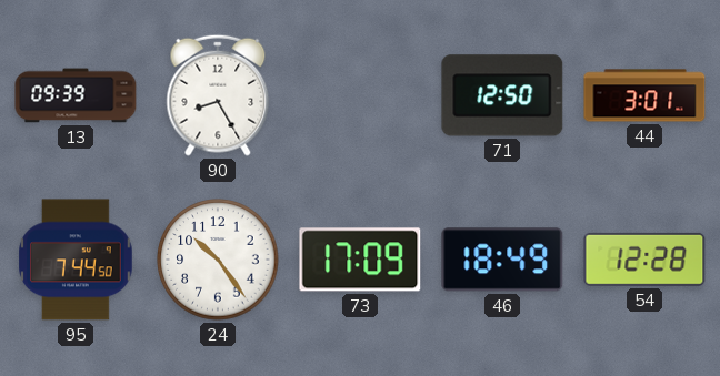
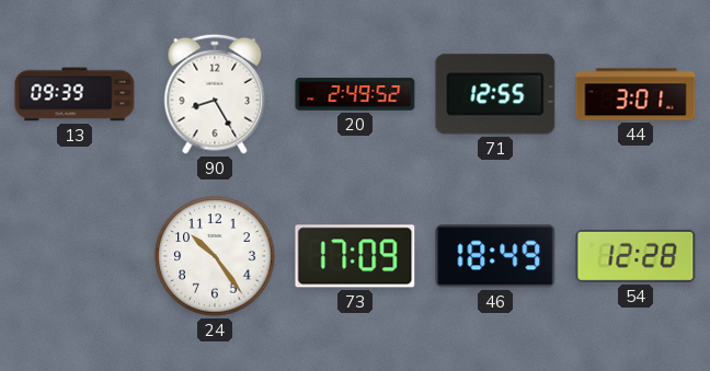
20: none -> 2:49
71: 12:50 -> 12:55
95: 7:44 -> none
